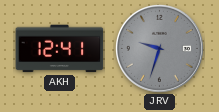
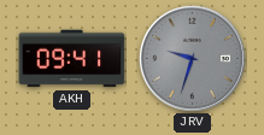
AKH: 12:41 -> 09:41
